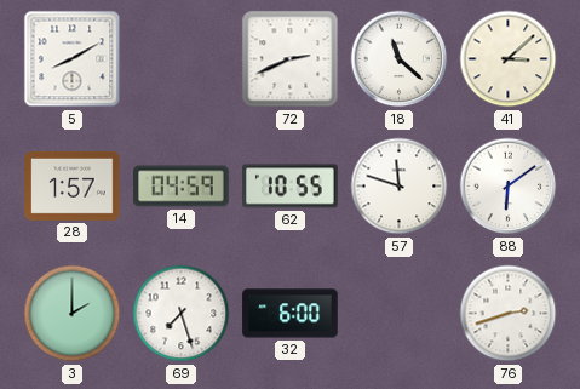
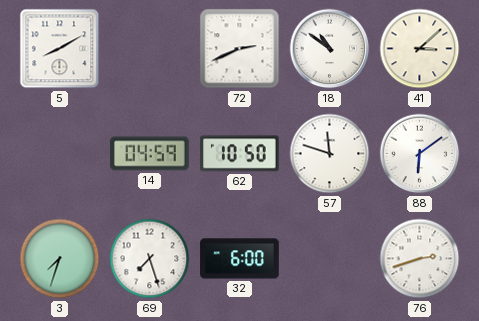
18: 11:22 -> 10:51
28: 1:57 -> none
62: 10:55 -> 10:50
3: 2:00 -> 7:33
